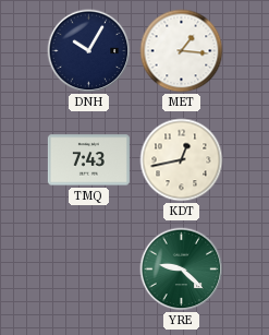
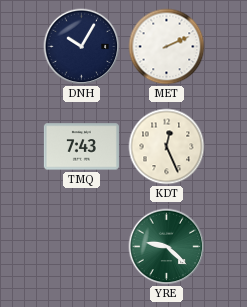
MET: 1:16 -> 2:11
KDT: 12:43 -> 12:26
